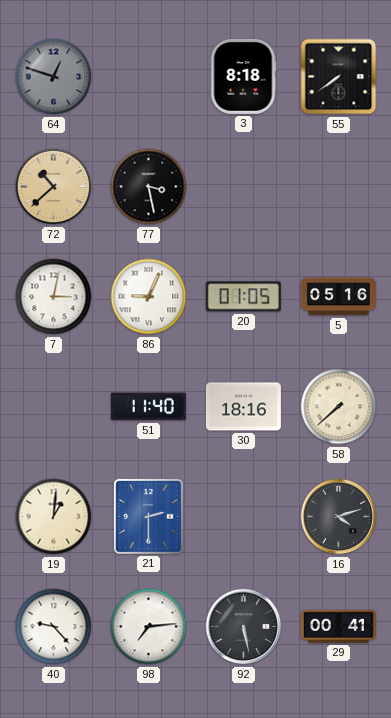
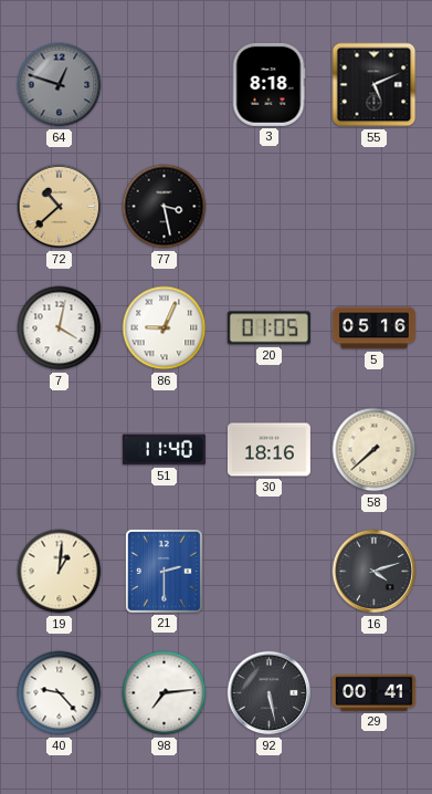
55: 7:39 -> 5:11
7: 3:02 -> 4:02
